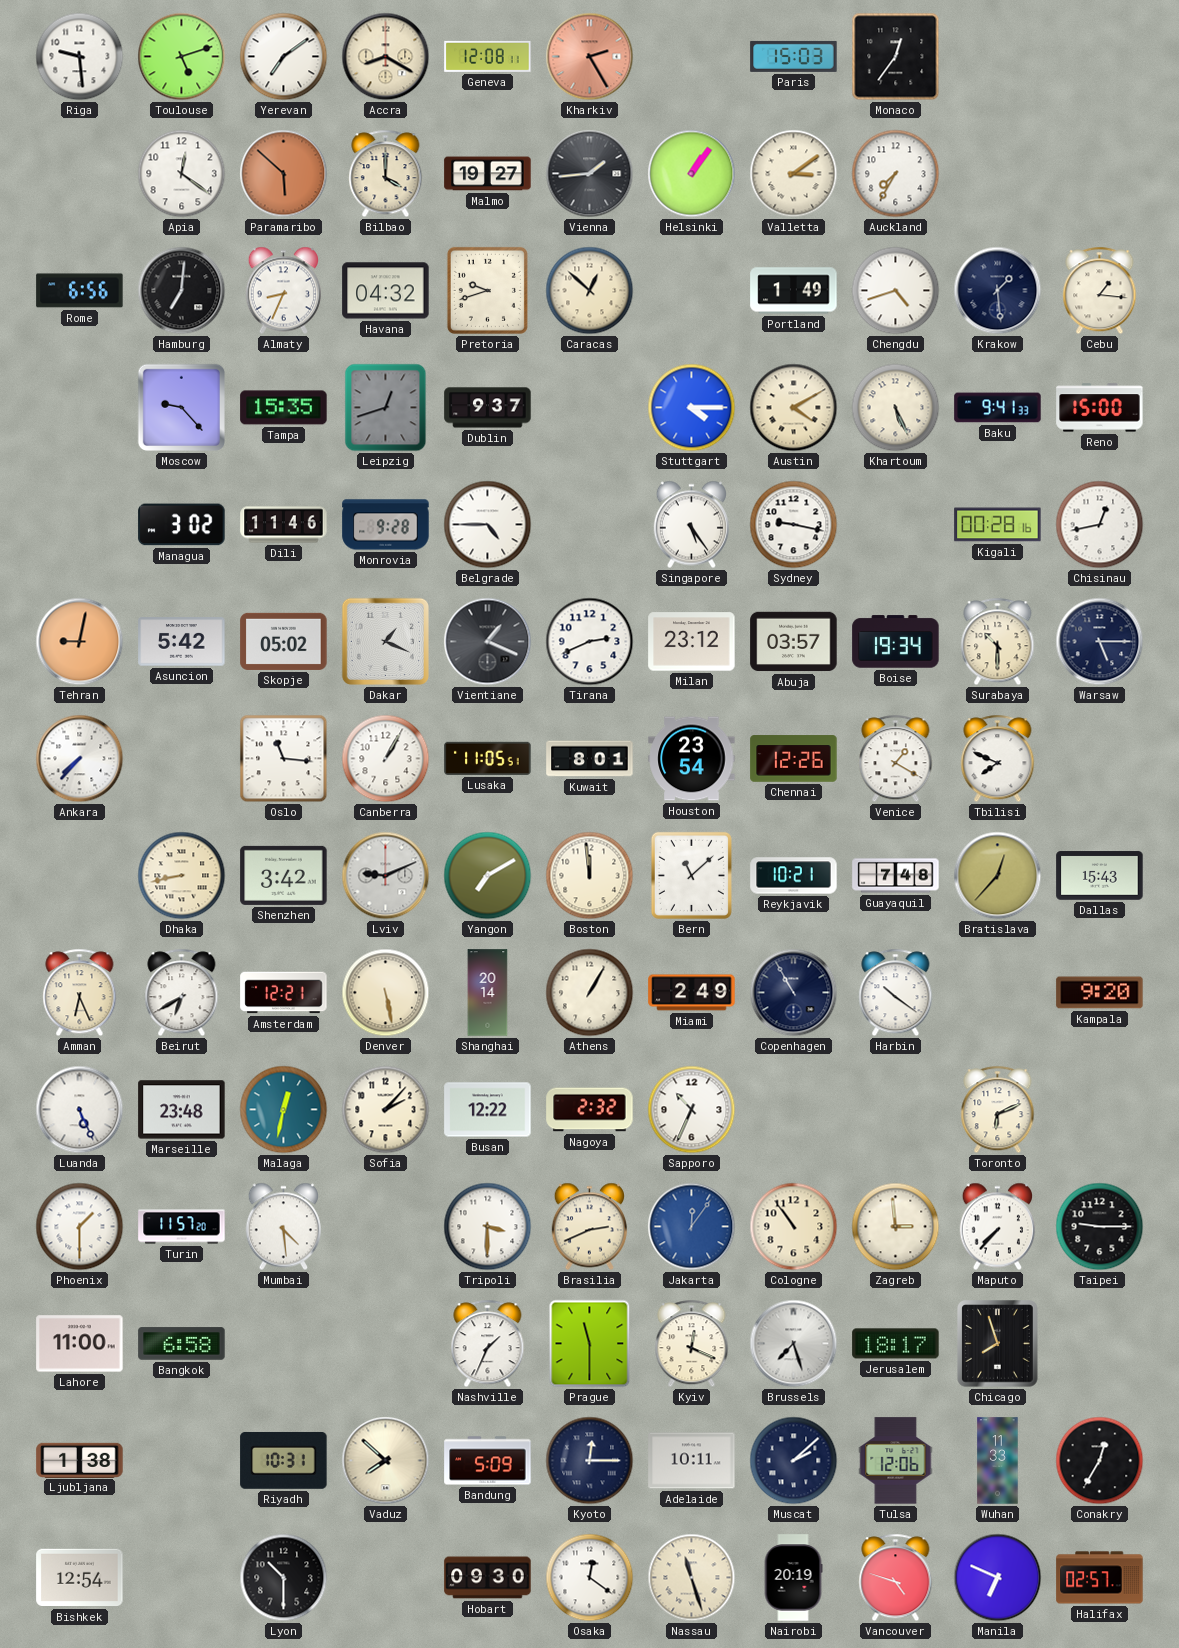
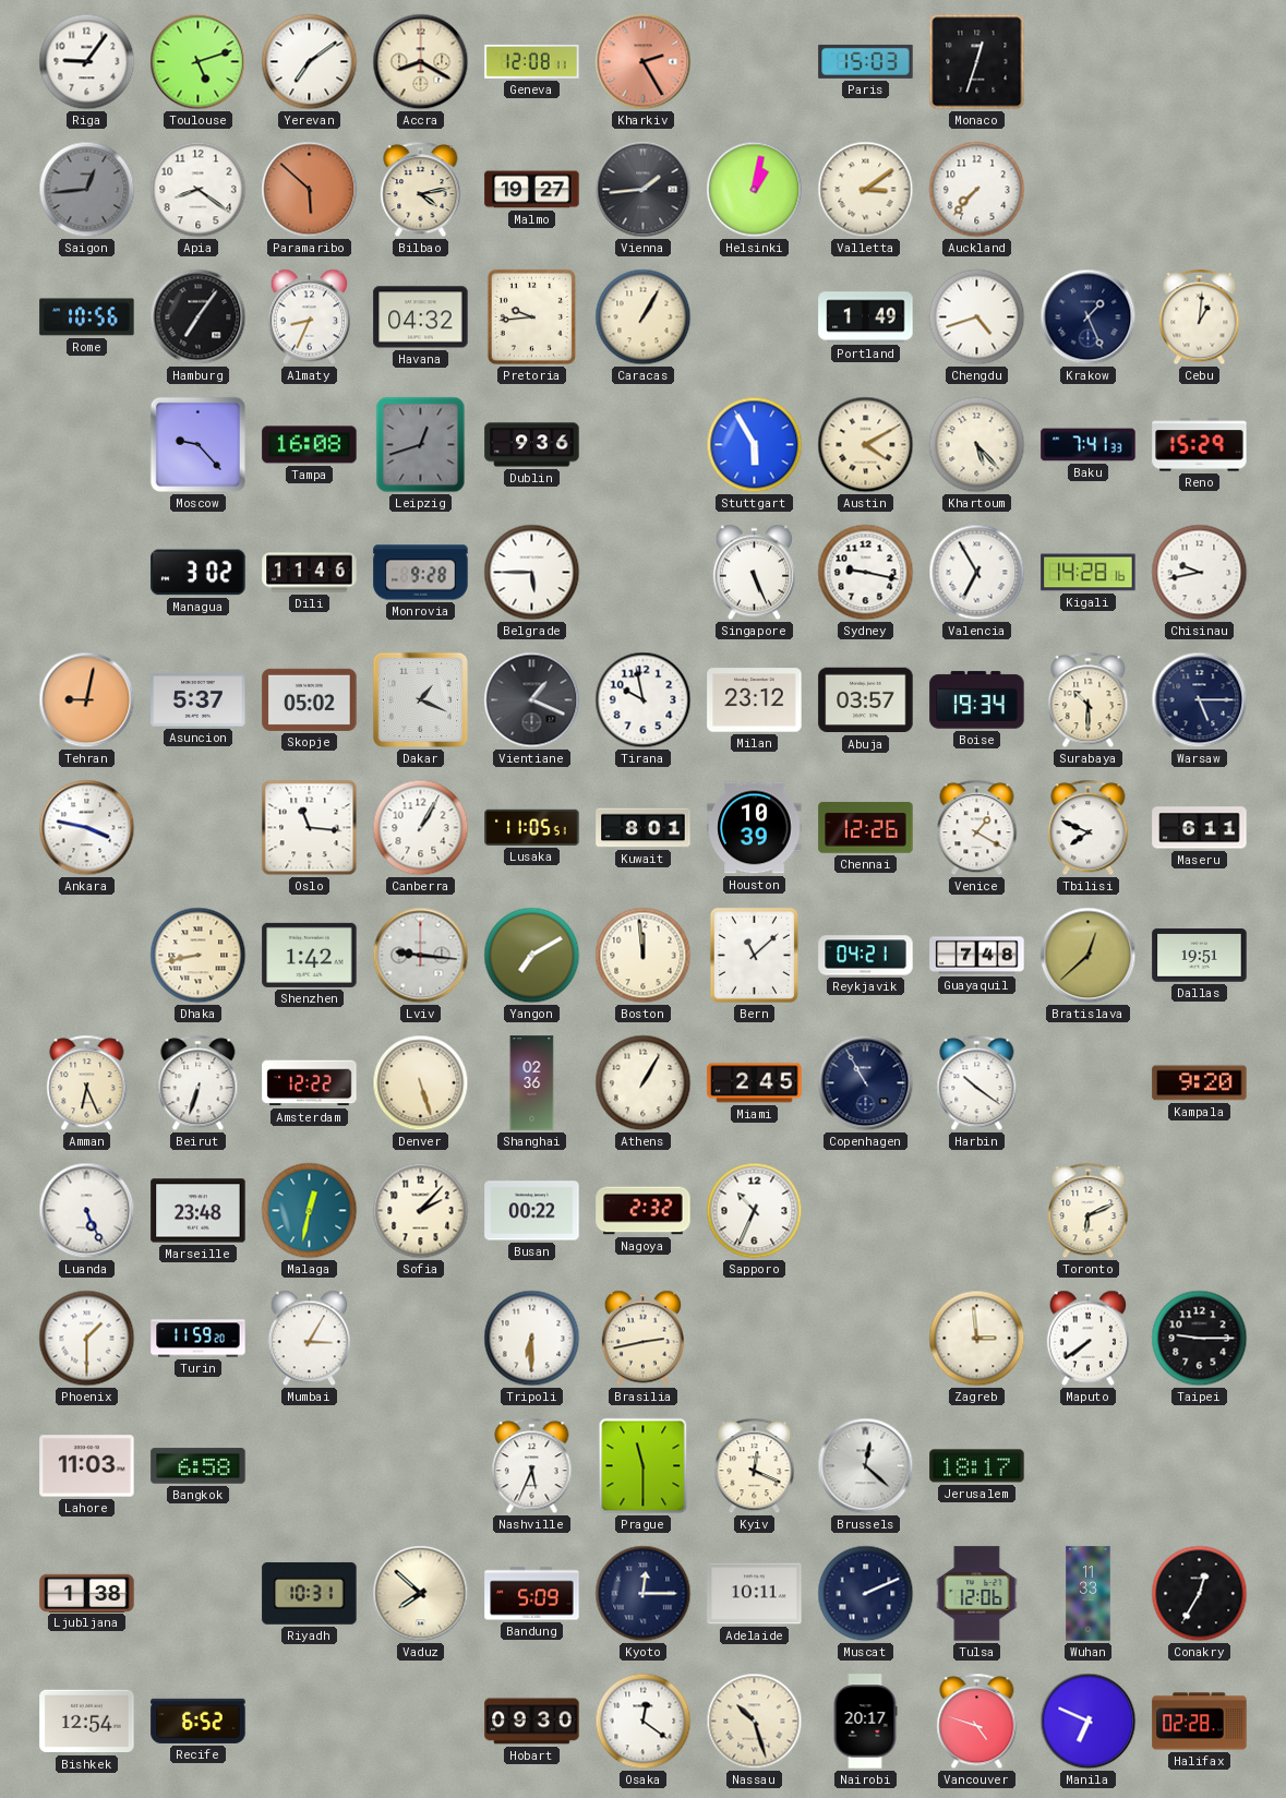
Riga: 9:29 -> 9:06
Monaco: 12:36 -> 12:33
Saigon: none -> 12:44
Apia: 12:21 -> 8:21
Bilbao: 4:00 -> 4:13
Helsinki: 1:06 -> 1:02
Auckland: 7:35 -> 7:37
Rome: 6:56 -> 10:56
Hamburg: 7:01 -> 7:06
Pretoria: 9:42 -> 9:44
Caracas: 12:52 -> 1:05
Krakow: 1:29 -> 1:26
Cebu: 1:16 -> 1:01
Tampa: 15:35 -> 16:08
Dublin: 9:37 -> 9:36
Stuttgart: 4:15 -> 5:55
Khartoum: 5:26 -> 5:23
Baku: 9:41 -> 7:41
Reno: 15:00 -> 15:29
Belgrade: 4:45 -> 5:45
Singapore: 5:24 -> 5:26
Valencia: none -> 6:55
Kigali: 00:28 -> 14:28
Chisinau: 12:43 -> 9:43
Asuncion: 5:42 -> 5:37
Tirana: 2:41 -> 9:58
Ankara: 7:37 -> 3:47
Houston: 23:54 -> 10:39
Maseru: none -> 6:11
Shenzhen: 3:42 -> 1:42
Lviv: 9:11 -> 9:16
Reykjavik: 10:21 -> 04:21
Bratislava: 12:37 -> 12:38
Dallas: 15:43 -> 19:51
Beirut: 6:40 -> 6:33
Amsterdam: 12:21 -> 12:22
Denver: 5:28 -> 5:27
Shanghai: 20:14 -> 02:36
Miami: 2:49 -> 2:45
Busan: 12:22 -> 00:22
Turin: 11:57 -> 11:59
Mumbai: 4:29 -> 3:05
Tripoli: 3:30 -> 6:30
Brasilia: 2:41 -> 2:43
Jakarta: 12:06 -> none
Cologne: 10:54 -> none
Maputo: 7:37 -> 7:39
Lahore: 11:00 -> 11:03
Nashville: 1:34 -> 5:34
Brussels: 7:27 -> 12:22
Chicago: 7:57 -> none
Muscat: 2:08 -> 2:11
Recife: none -> 6:52
Lyon: 10:30 -> none
Nassau: 11:27 -> 10:27
Nairobi: 20:19 -> 20:17
Halifax: 02:57 -> 02:28
